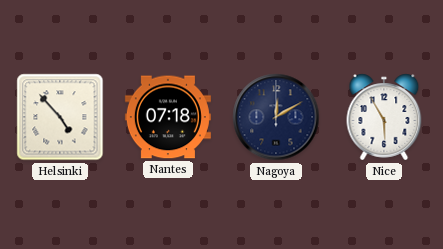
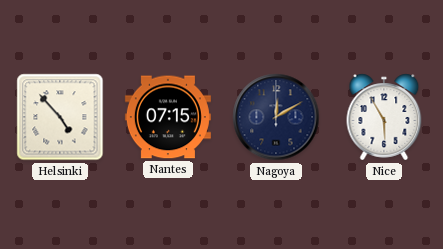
Nantes: 07:18 -> 07:15
